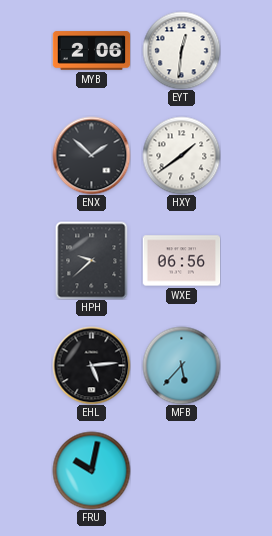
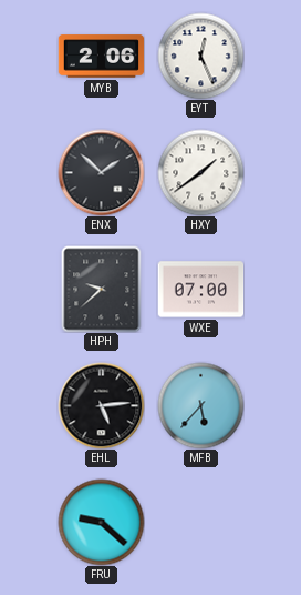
EYT: 12:31 -> 12:26
WXE: 06:56 -> 07:00
FRU: 10:02 -> 9:22
